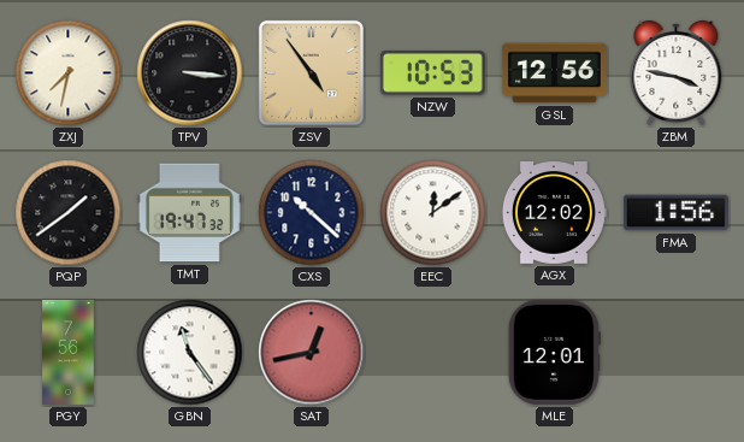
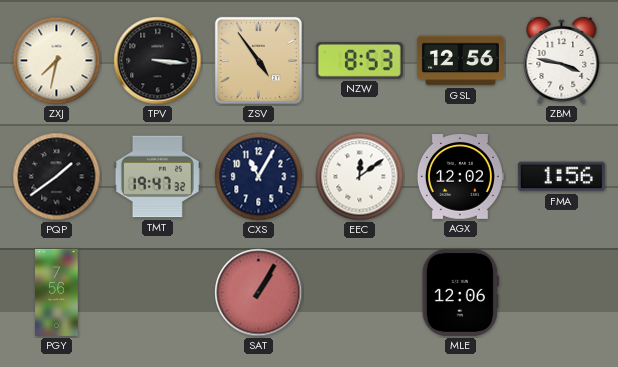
NZW: 10:53 -> 8:53
CXS: 10:22 -> 11:05
GBN: 11:24 -> none
SAT: 12:43 -> 1:05
MLE: 12:01 -> 12:06
